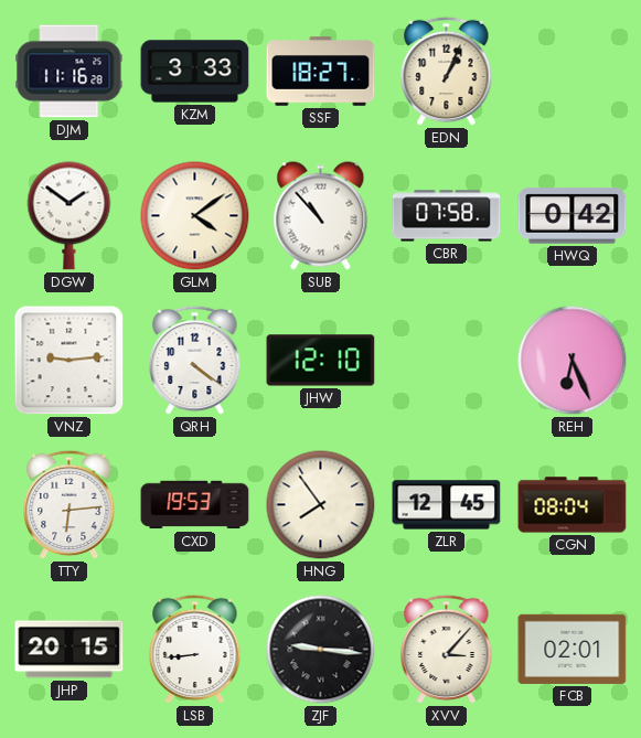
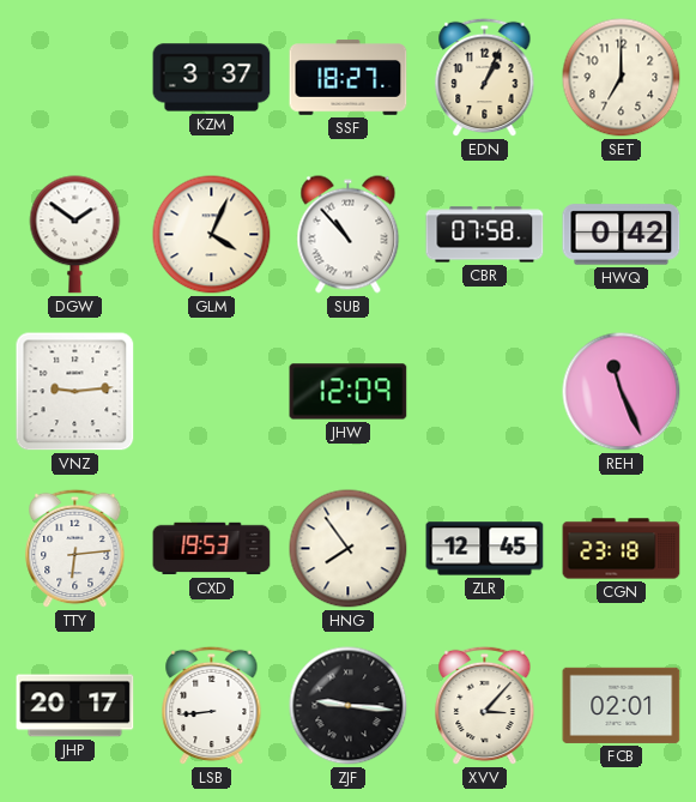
DJM: 11:16 -> none
KZM: 3:33 -> 3:37
SET: none -> 7:00
GLM: 4:09 -> 4:04
QRH: 4:21 -> none
JHW: 12:10 -> 12:09
REH: 6:26 -> 11:26
CGN: 08:04 -> 23:18
JHP: 20:15 -> 20:17
